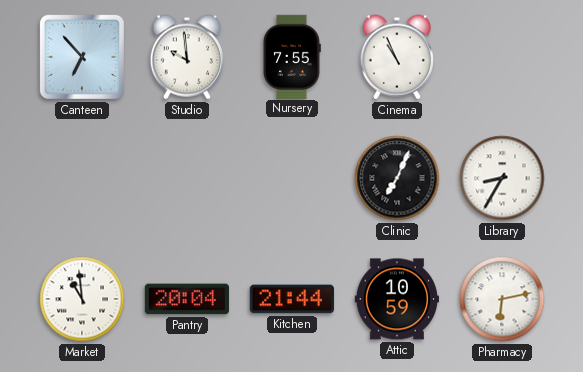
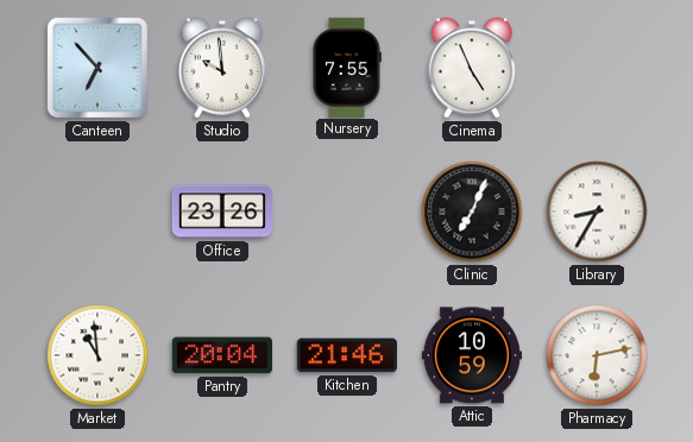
Cinema: 10:56 -> 4:56
Office: none -> 23:26
Kitchen: 21:44 -> 21:46
